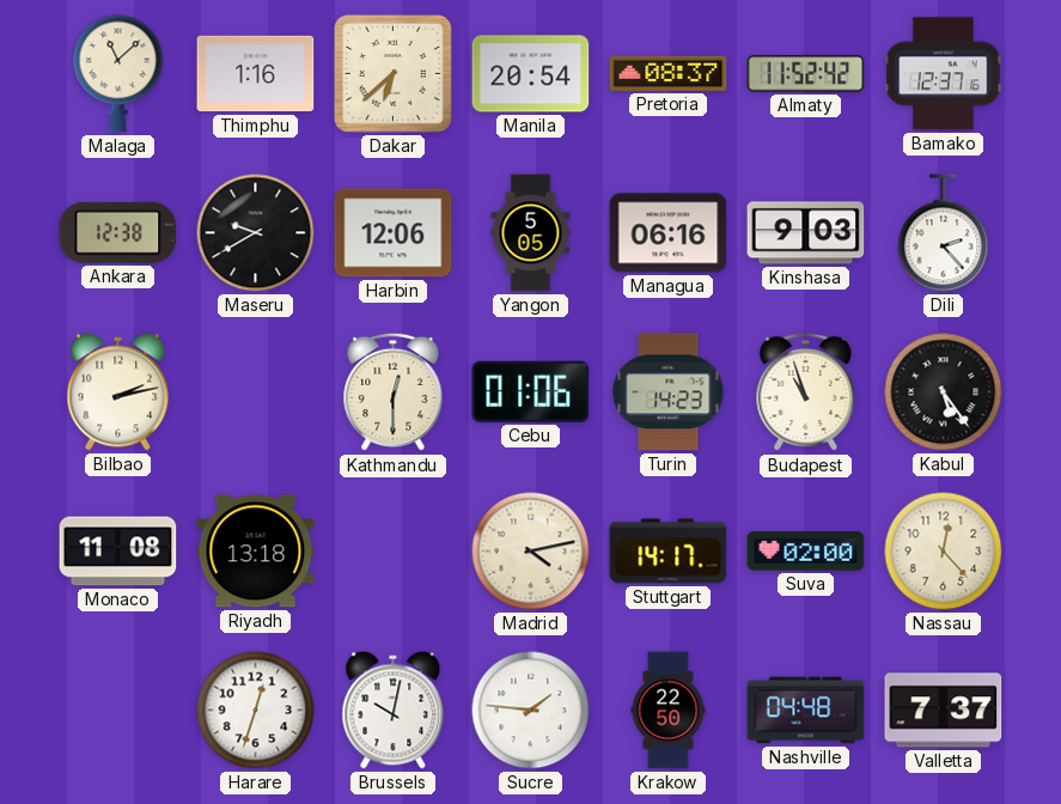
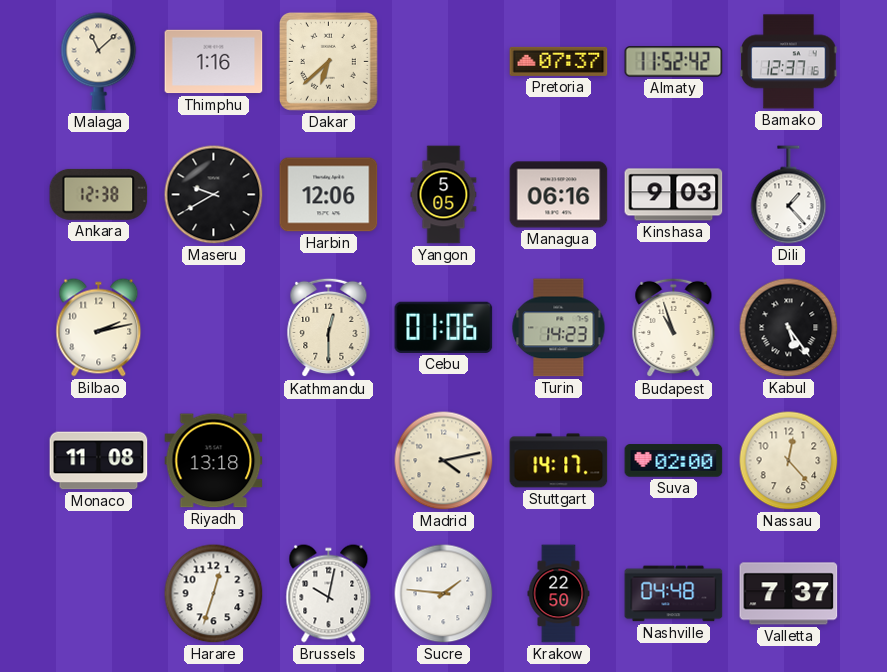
Manila: 20:54 -> none
Pretoria: 08:37 -> 07:37
Dili: 2:23 -> 1:23
